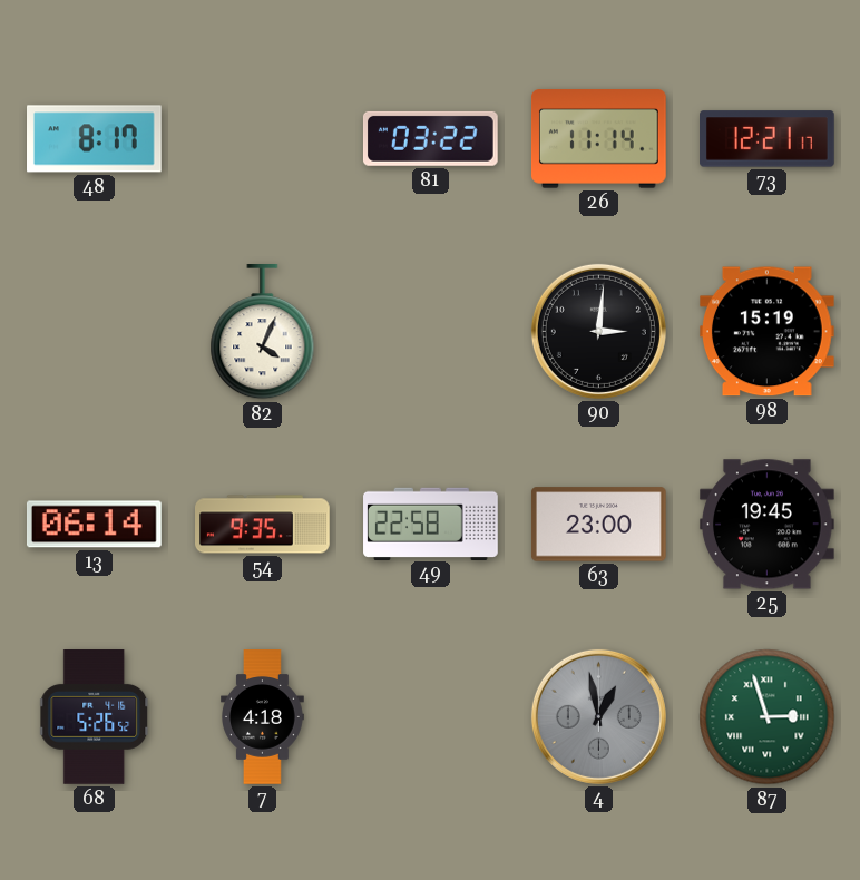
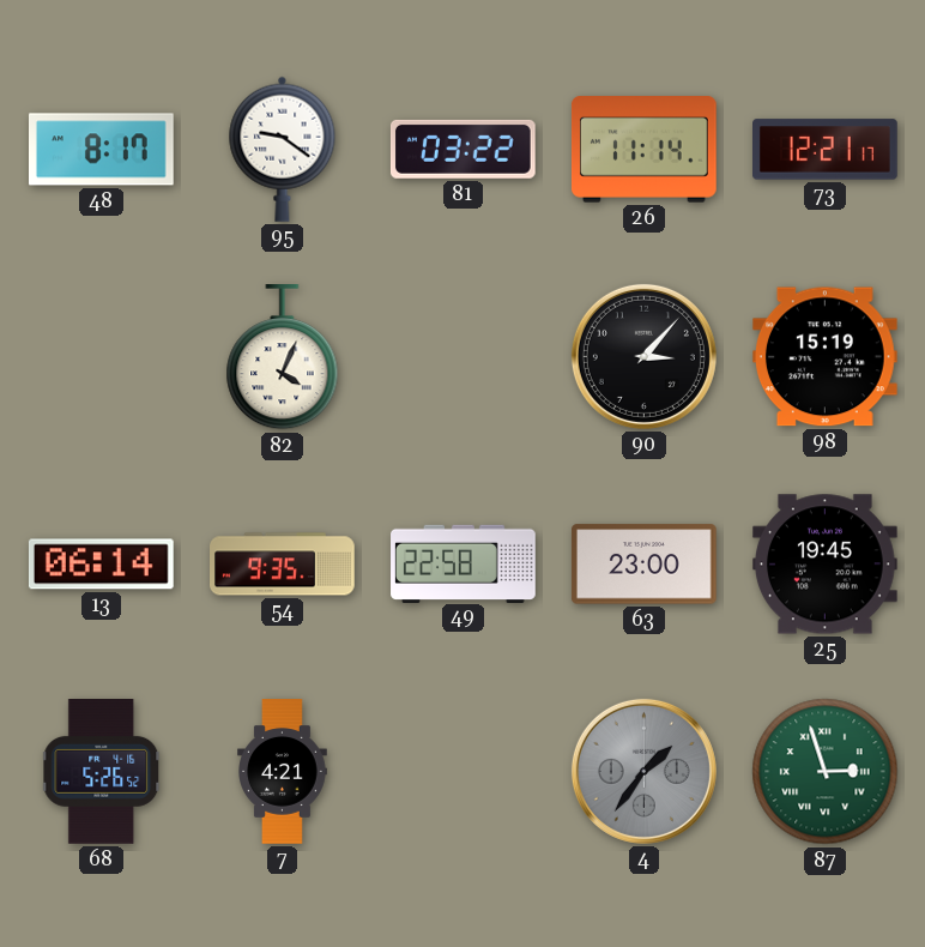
95: none -> 9:21
90: 3:01 -> 3:07
7: 4:18 -> 4:21
4: 12:58 -> 1:36
